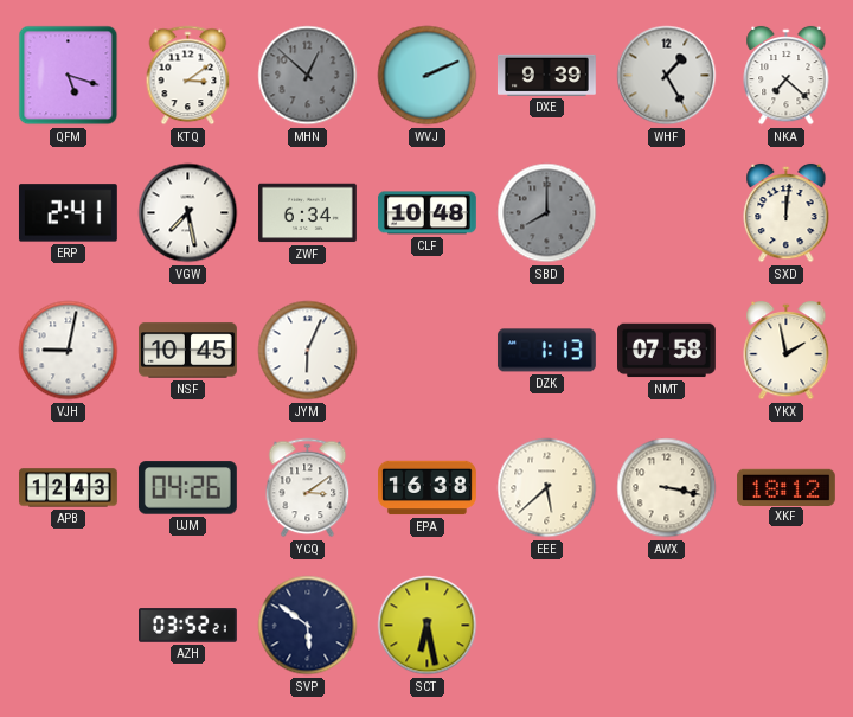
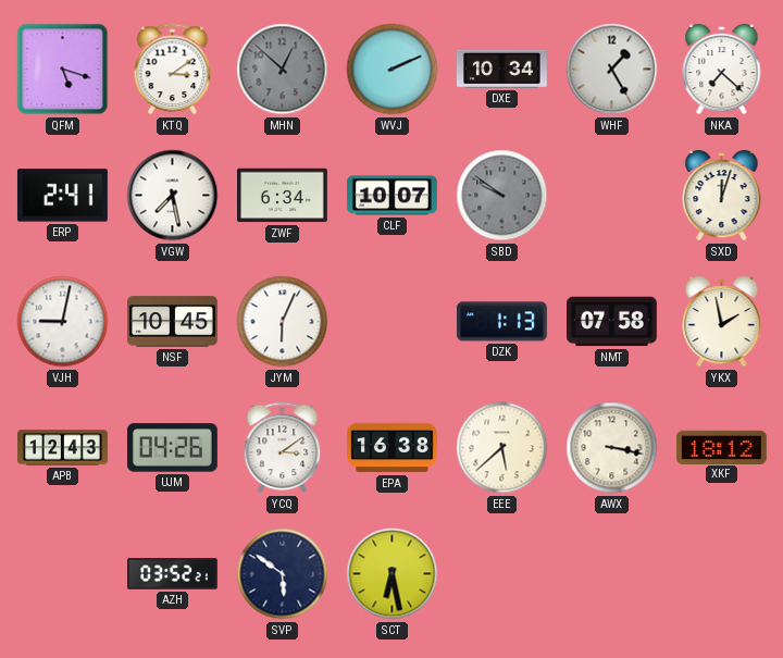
DXE: 9:39 -> 10:34
CLF: 10:48 -> 10:07
SBD: 8:00 -> 9:51
SXD: 12:01 -> 12:03
